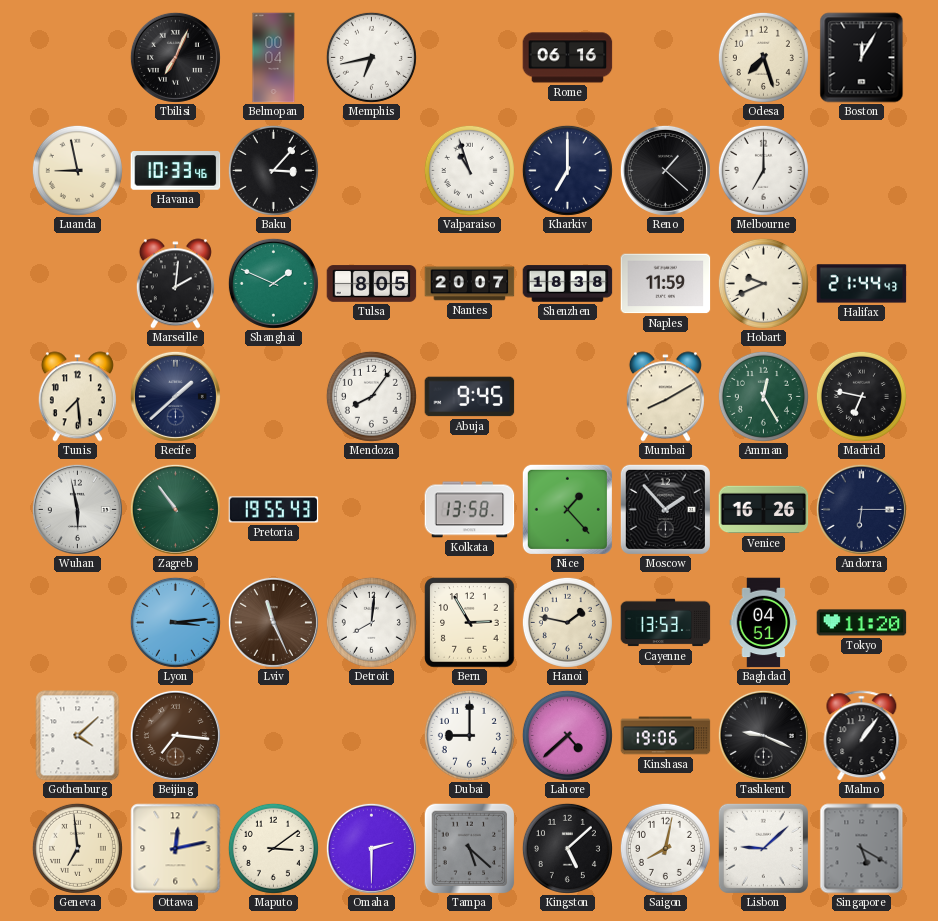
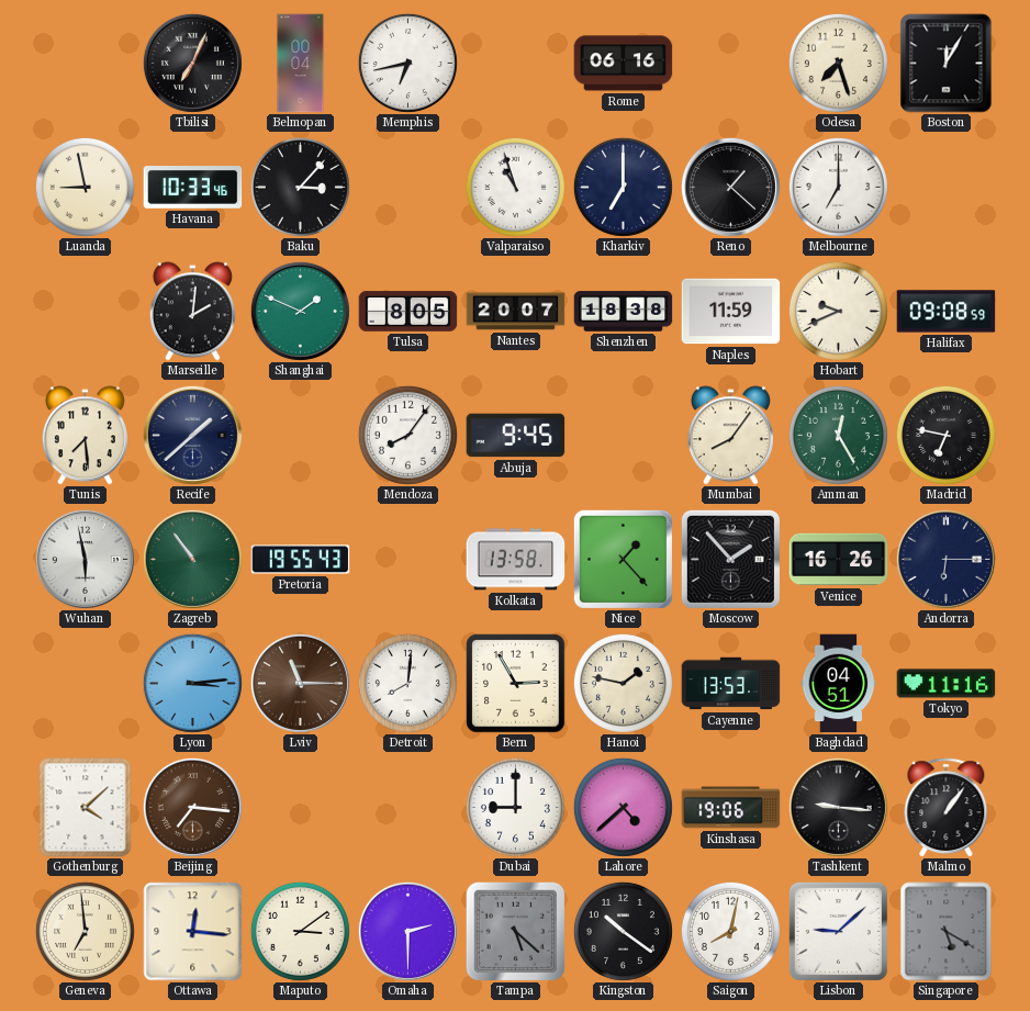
Halifax: 21:44 -> 09:08
Mumbai: 8:10 -> 8:06
Lviv: 11:26 -> 11:15
Tokyo: 11:20 -> 11:16
Tashkent: 9:19 -> 9:16
Ottawa: 12:13 -> 12:16
Kingston: 5:08 -> 10:21
